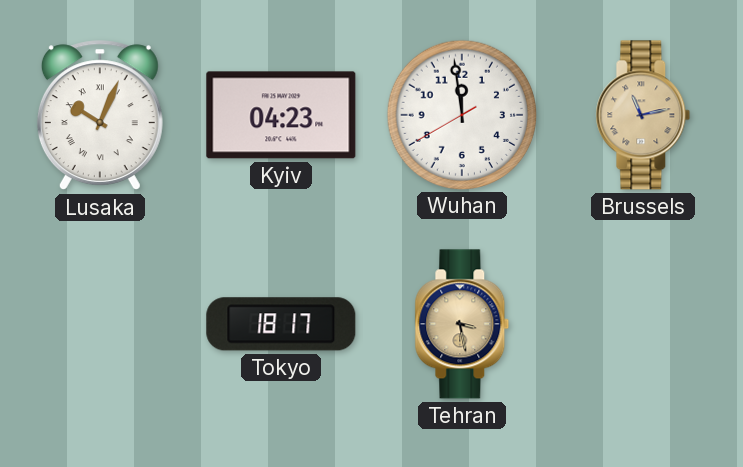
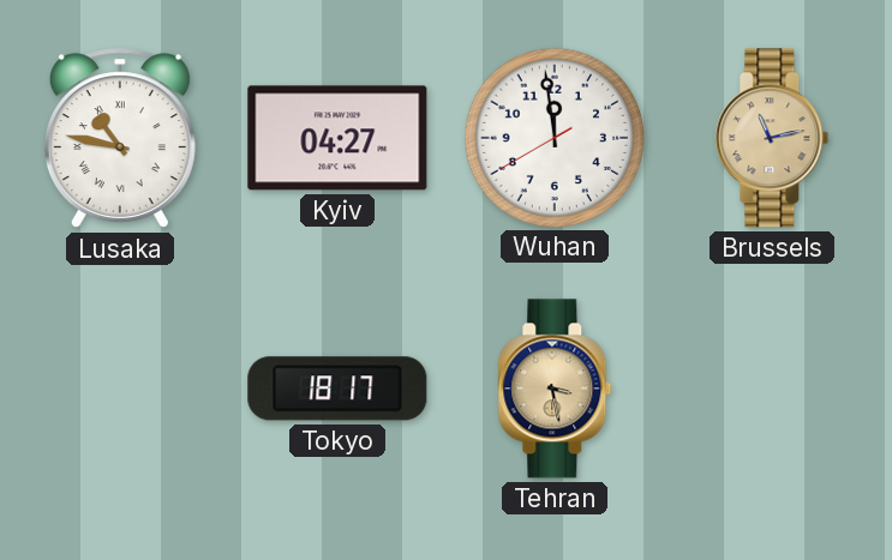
Lusaka: 10:04 -> 10:47
Kyiv: 04:23 -> 04:27
